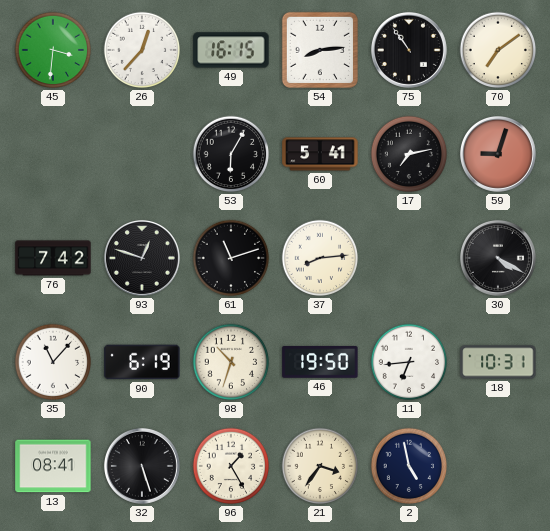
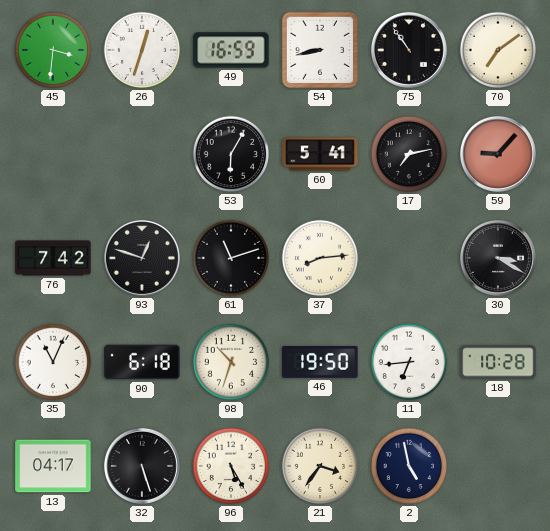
26: 12:37 -> 12:33
49: 16:15 -> 16:59
54: 8:14 -> 8:43
59: 9:03 -> 9:07
30: 4:20 -> 3:20
35: 11:07 -> 11:04
90: 6:19 -> 6:18
18: 10:31 -> 10:28
13: 08:41 -> 04:17
96: 1:25 -> 5:25
